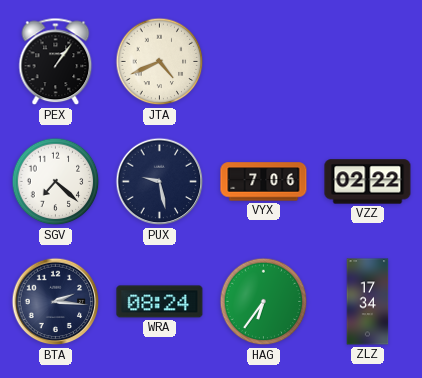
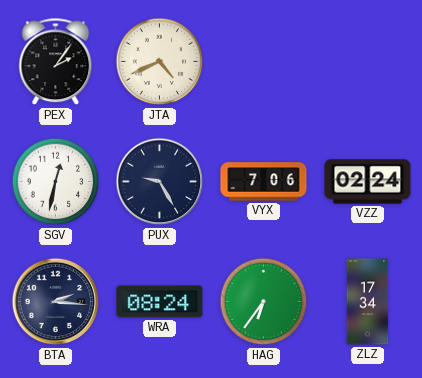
PEX: 1:06 -> 2:06
SGV: 7:22 -> 12:32
PUX: 9:28 -> 9:25
VZZ: 02:22 -> 02:24
